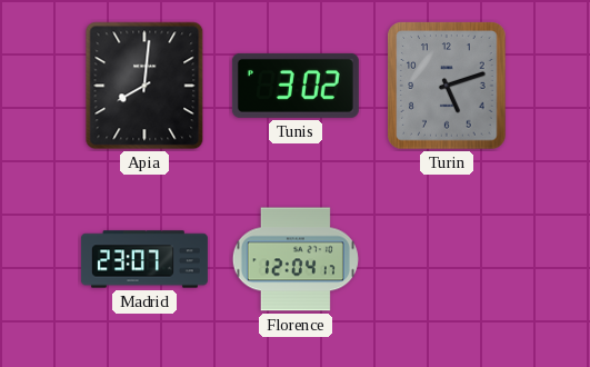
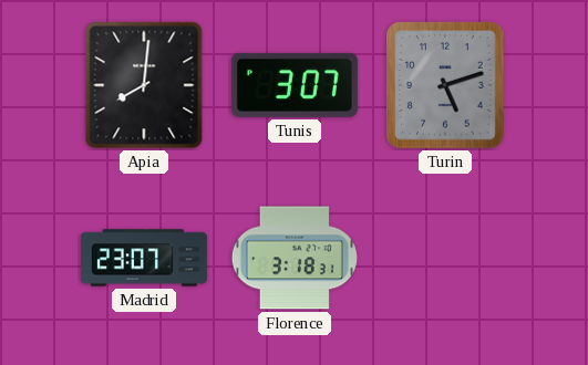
Tunis: 3:02 -> 3:07
Florence: 12:04 -> 3:18
